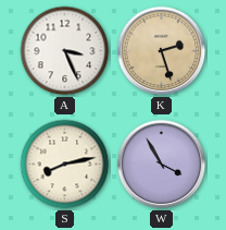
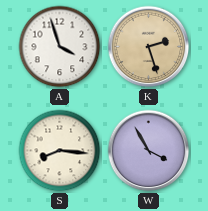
A: 3:26 -> 3:57
S: 8:13 -> 8:16
